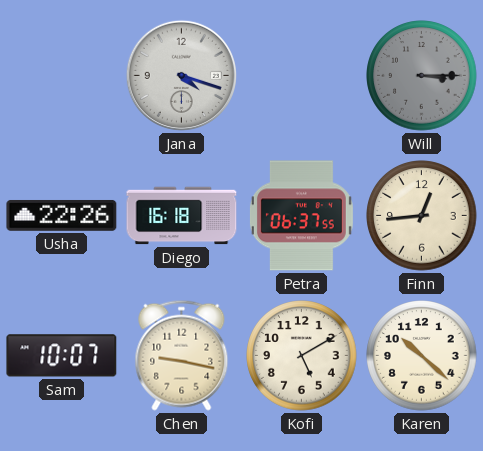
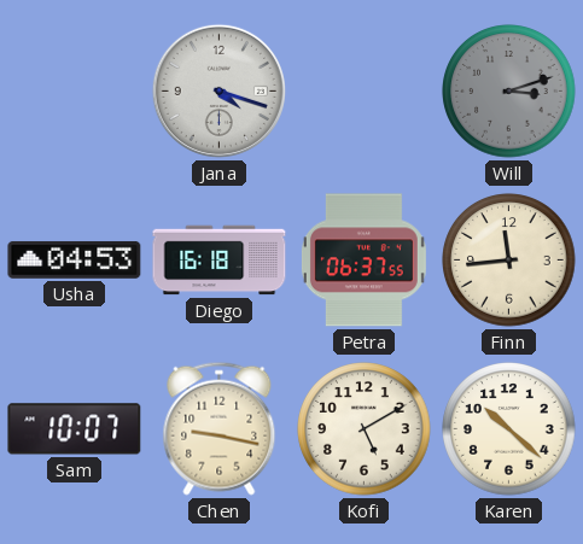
Will: 3:15 -> 3:12
Usha: 22:26 -> 04:53
Finn: 12:44 -> 11:44
